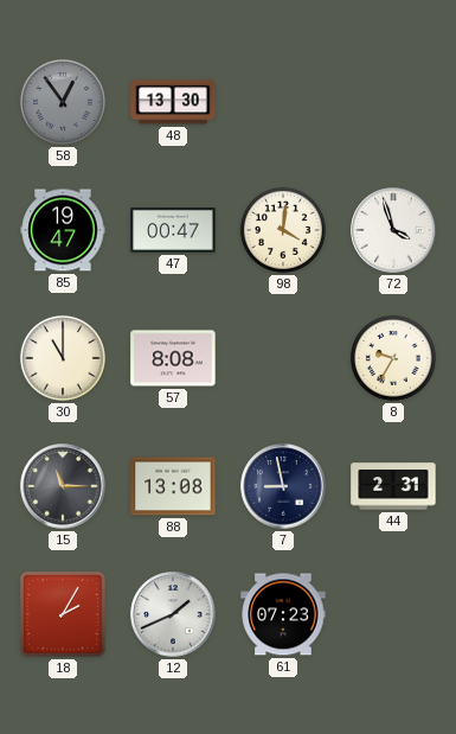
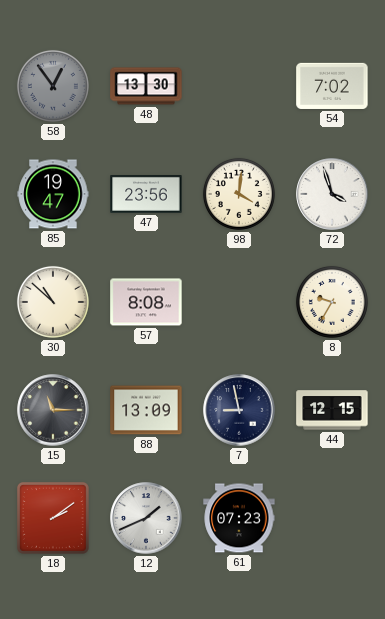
54: none -> 7:02
47: 00:47 -> 23:56
30: 11:00 -> 10:52
88: 13:08 -> 13:09
44: 2:31 -> 12:15
18: 2:05 -> 2:09
